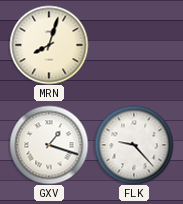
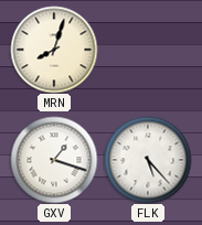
FLK: 9:23 -> 5:23
